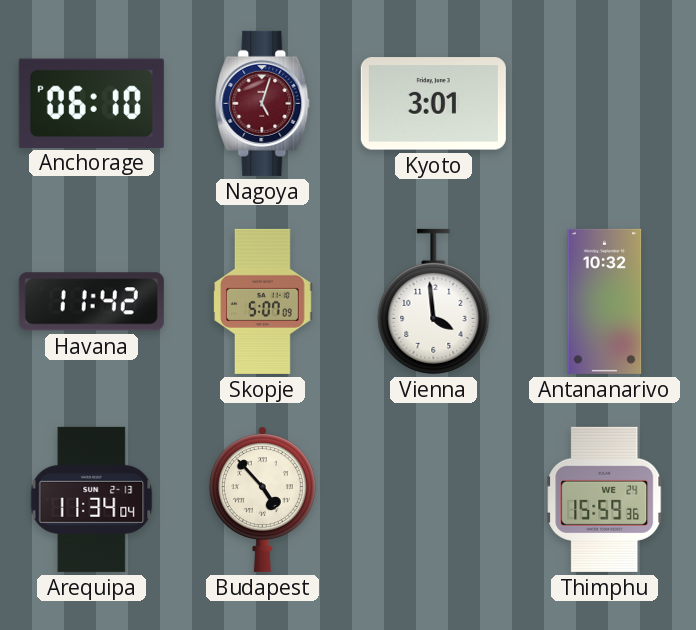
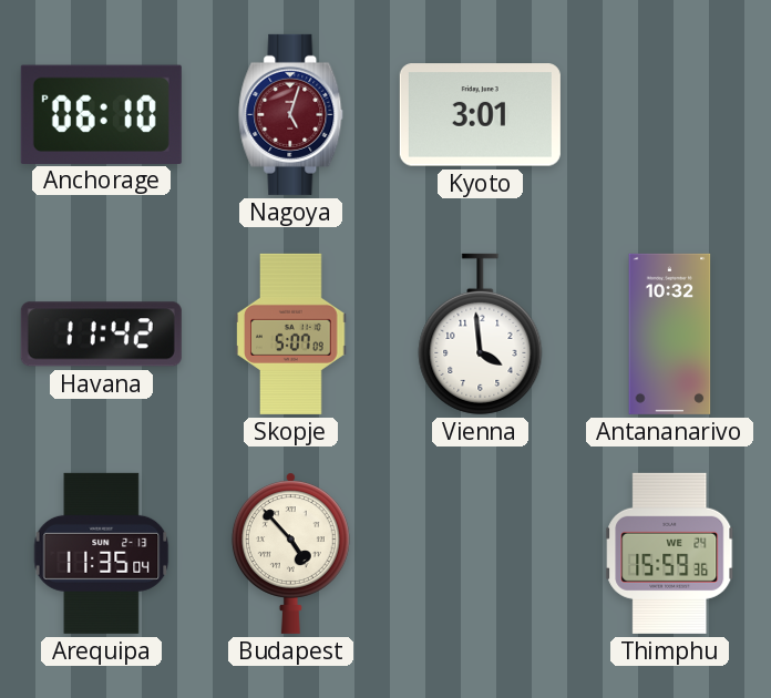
Arequipa: 11:34 -> 11:35
